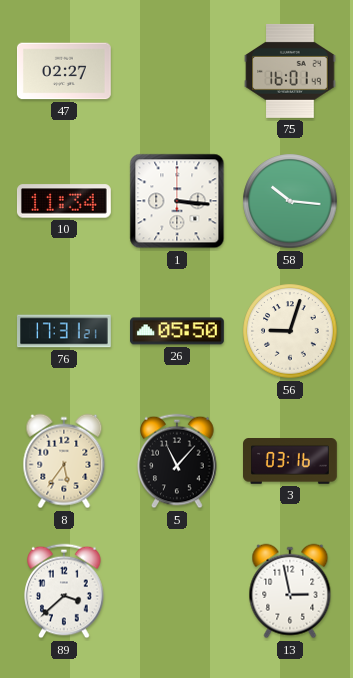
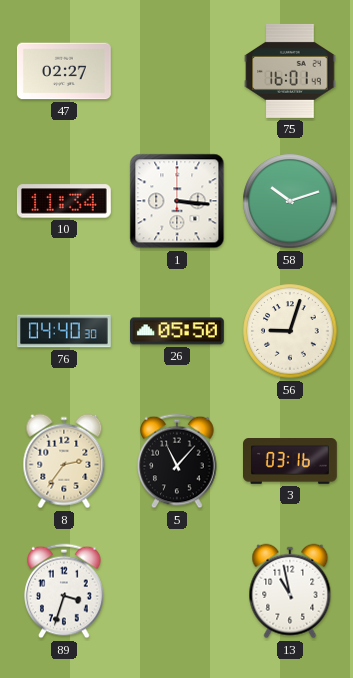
58: 10:16 -> 10:12
76: 17:31 -> 04:40
8: 5:36 -> 2:36
89: 3:38 -> 3:33
13: 2:58 -> 10:58
